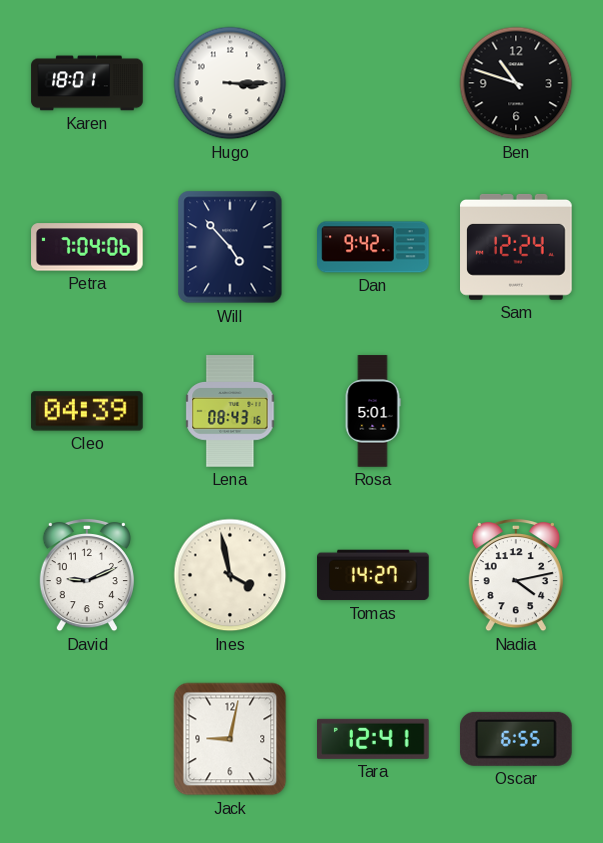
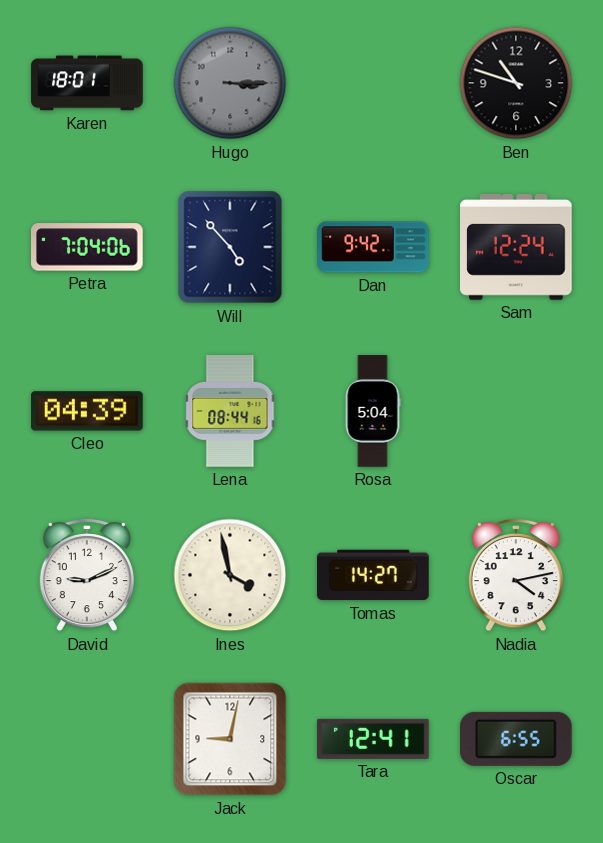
Hugo dial: white -> grey
Lena: 08:43 -> 08:44
Rosa: 5:01 -> 5:04
